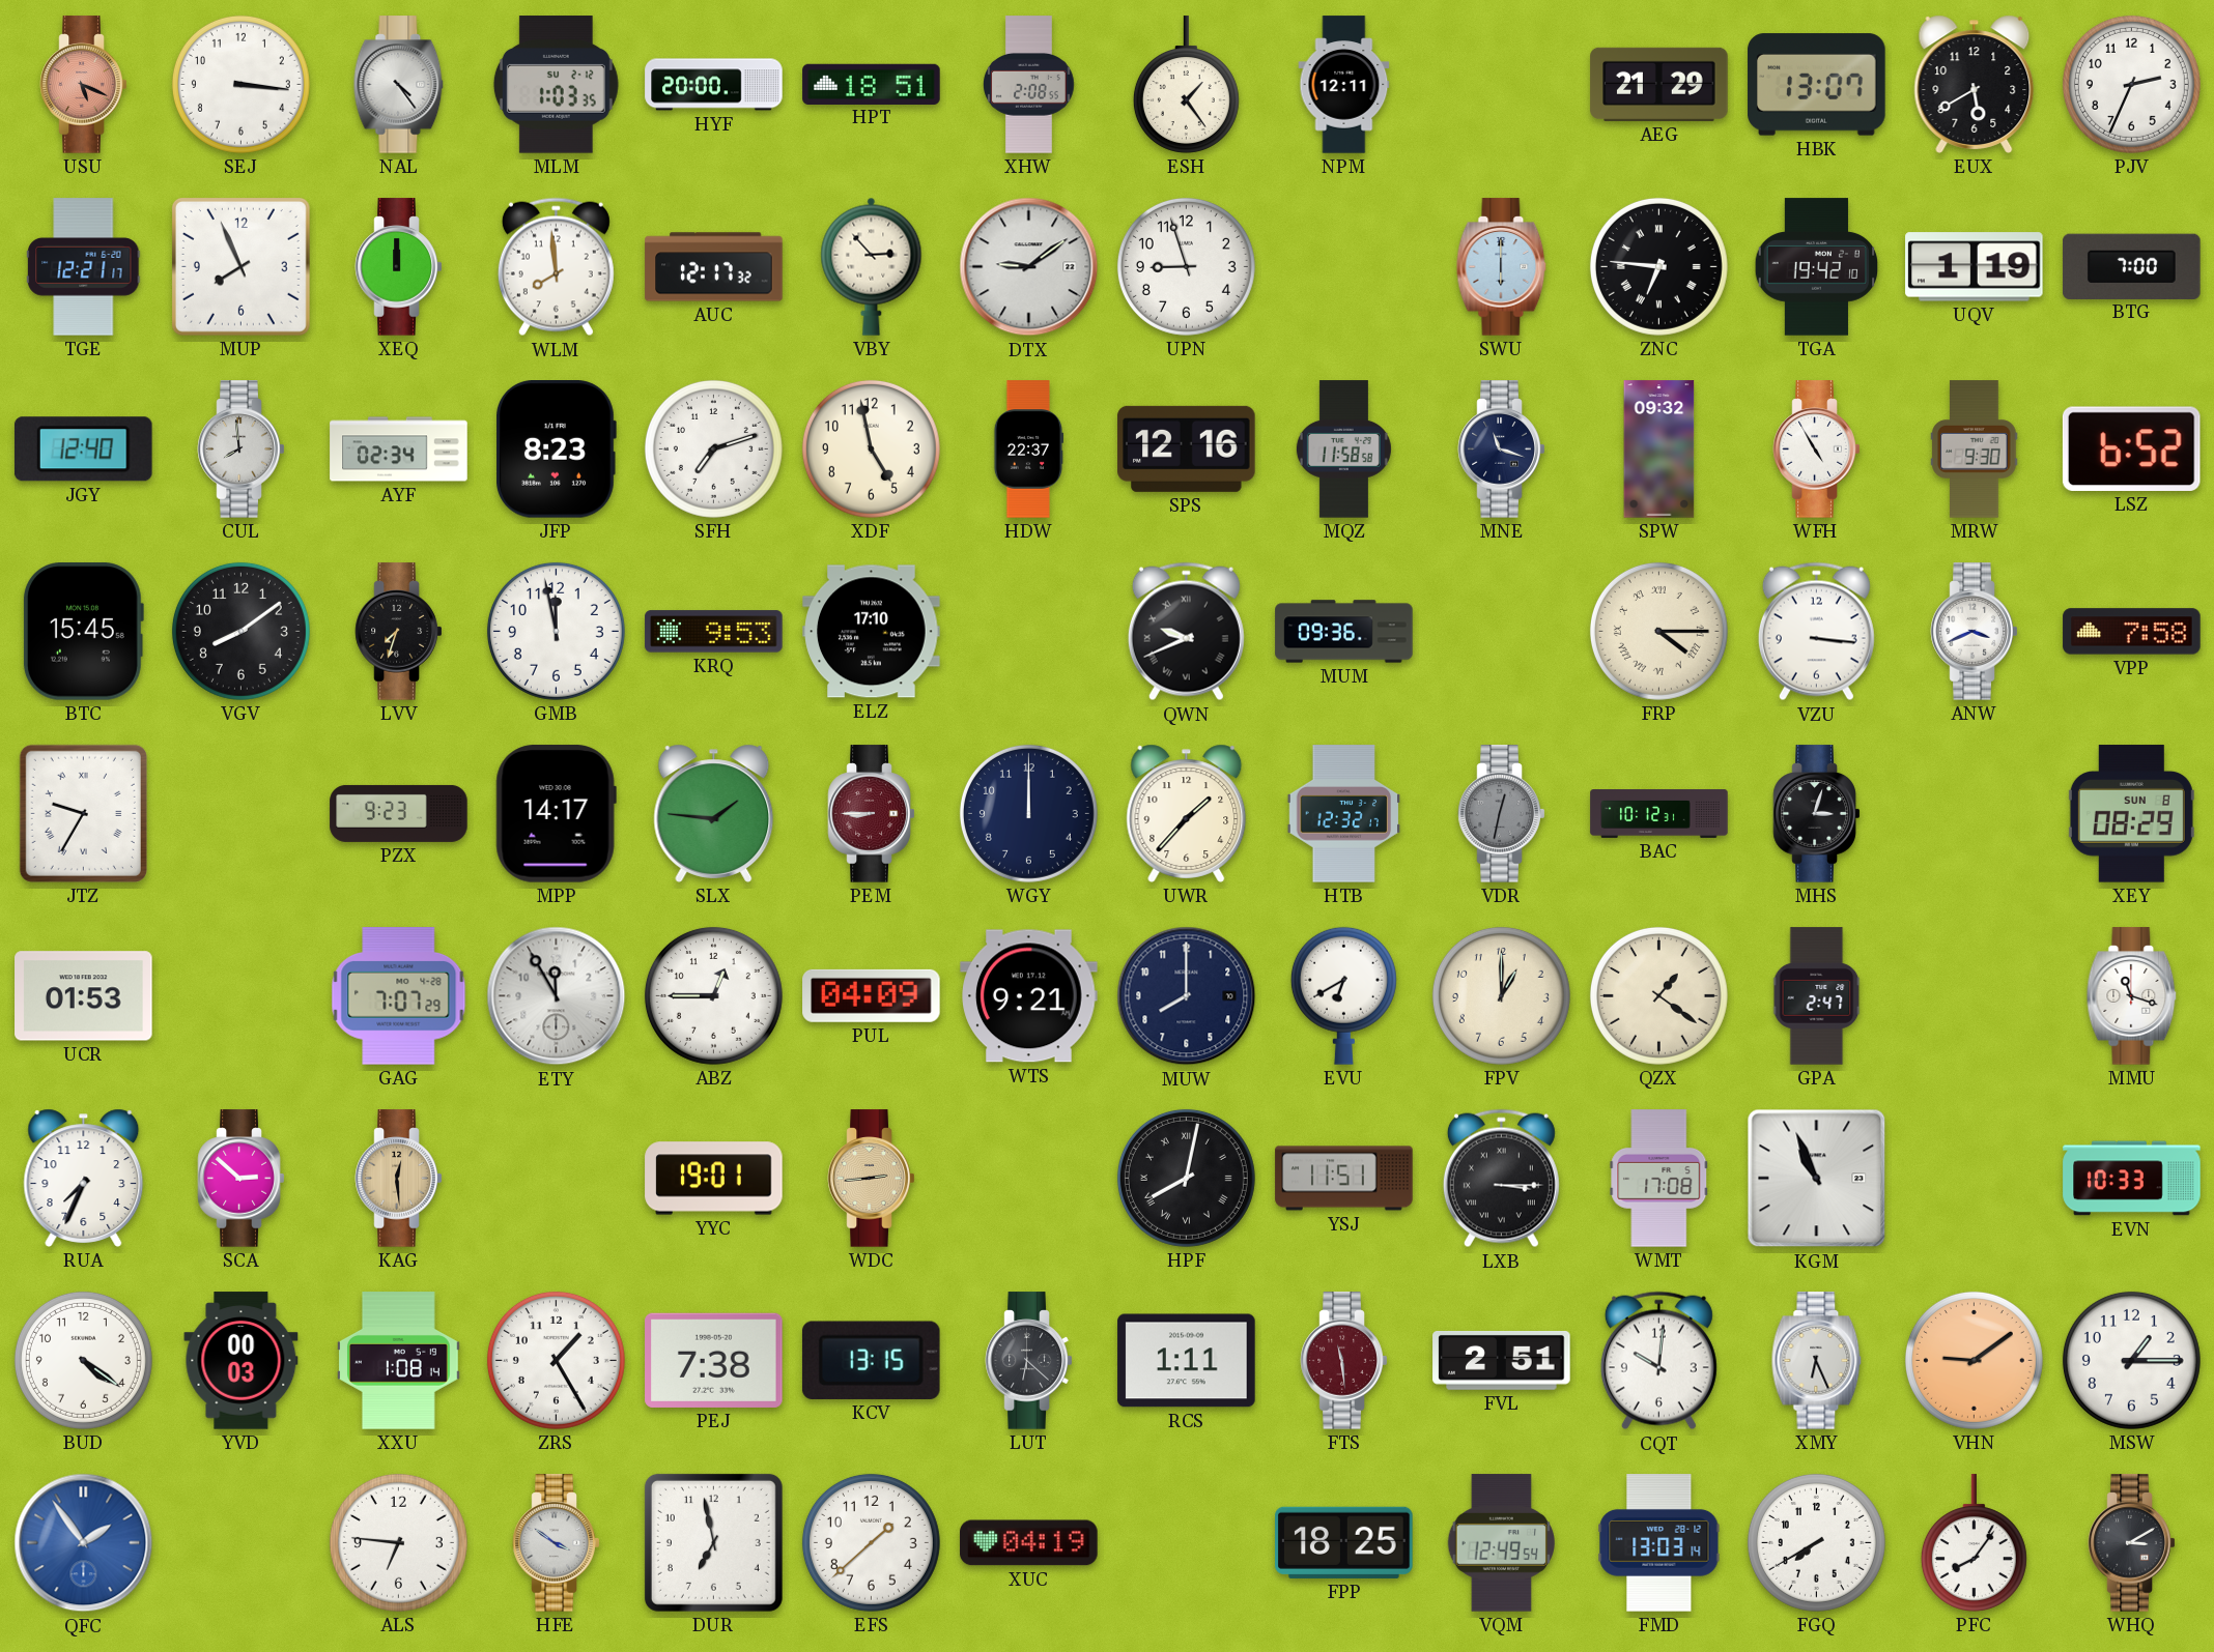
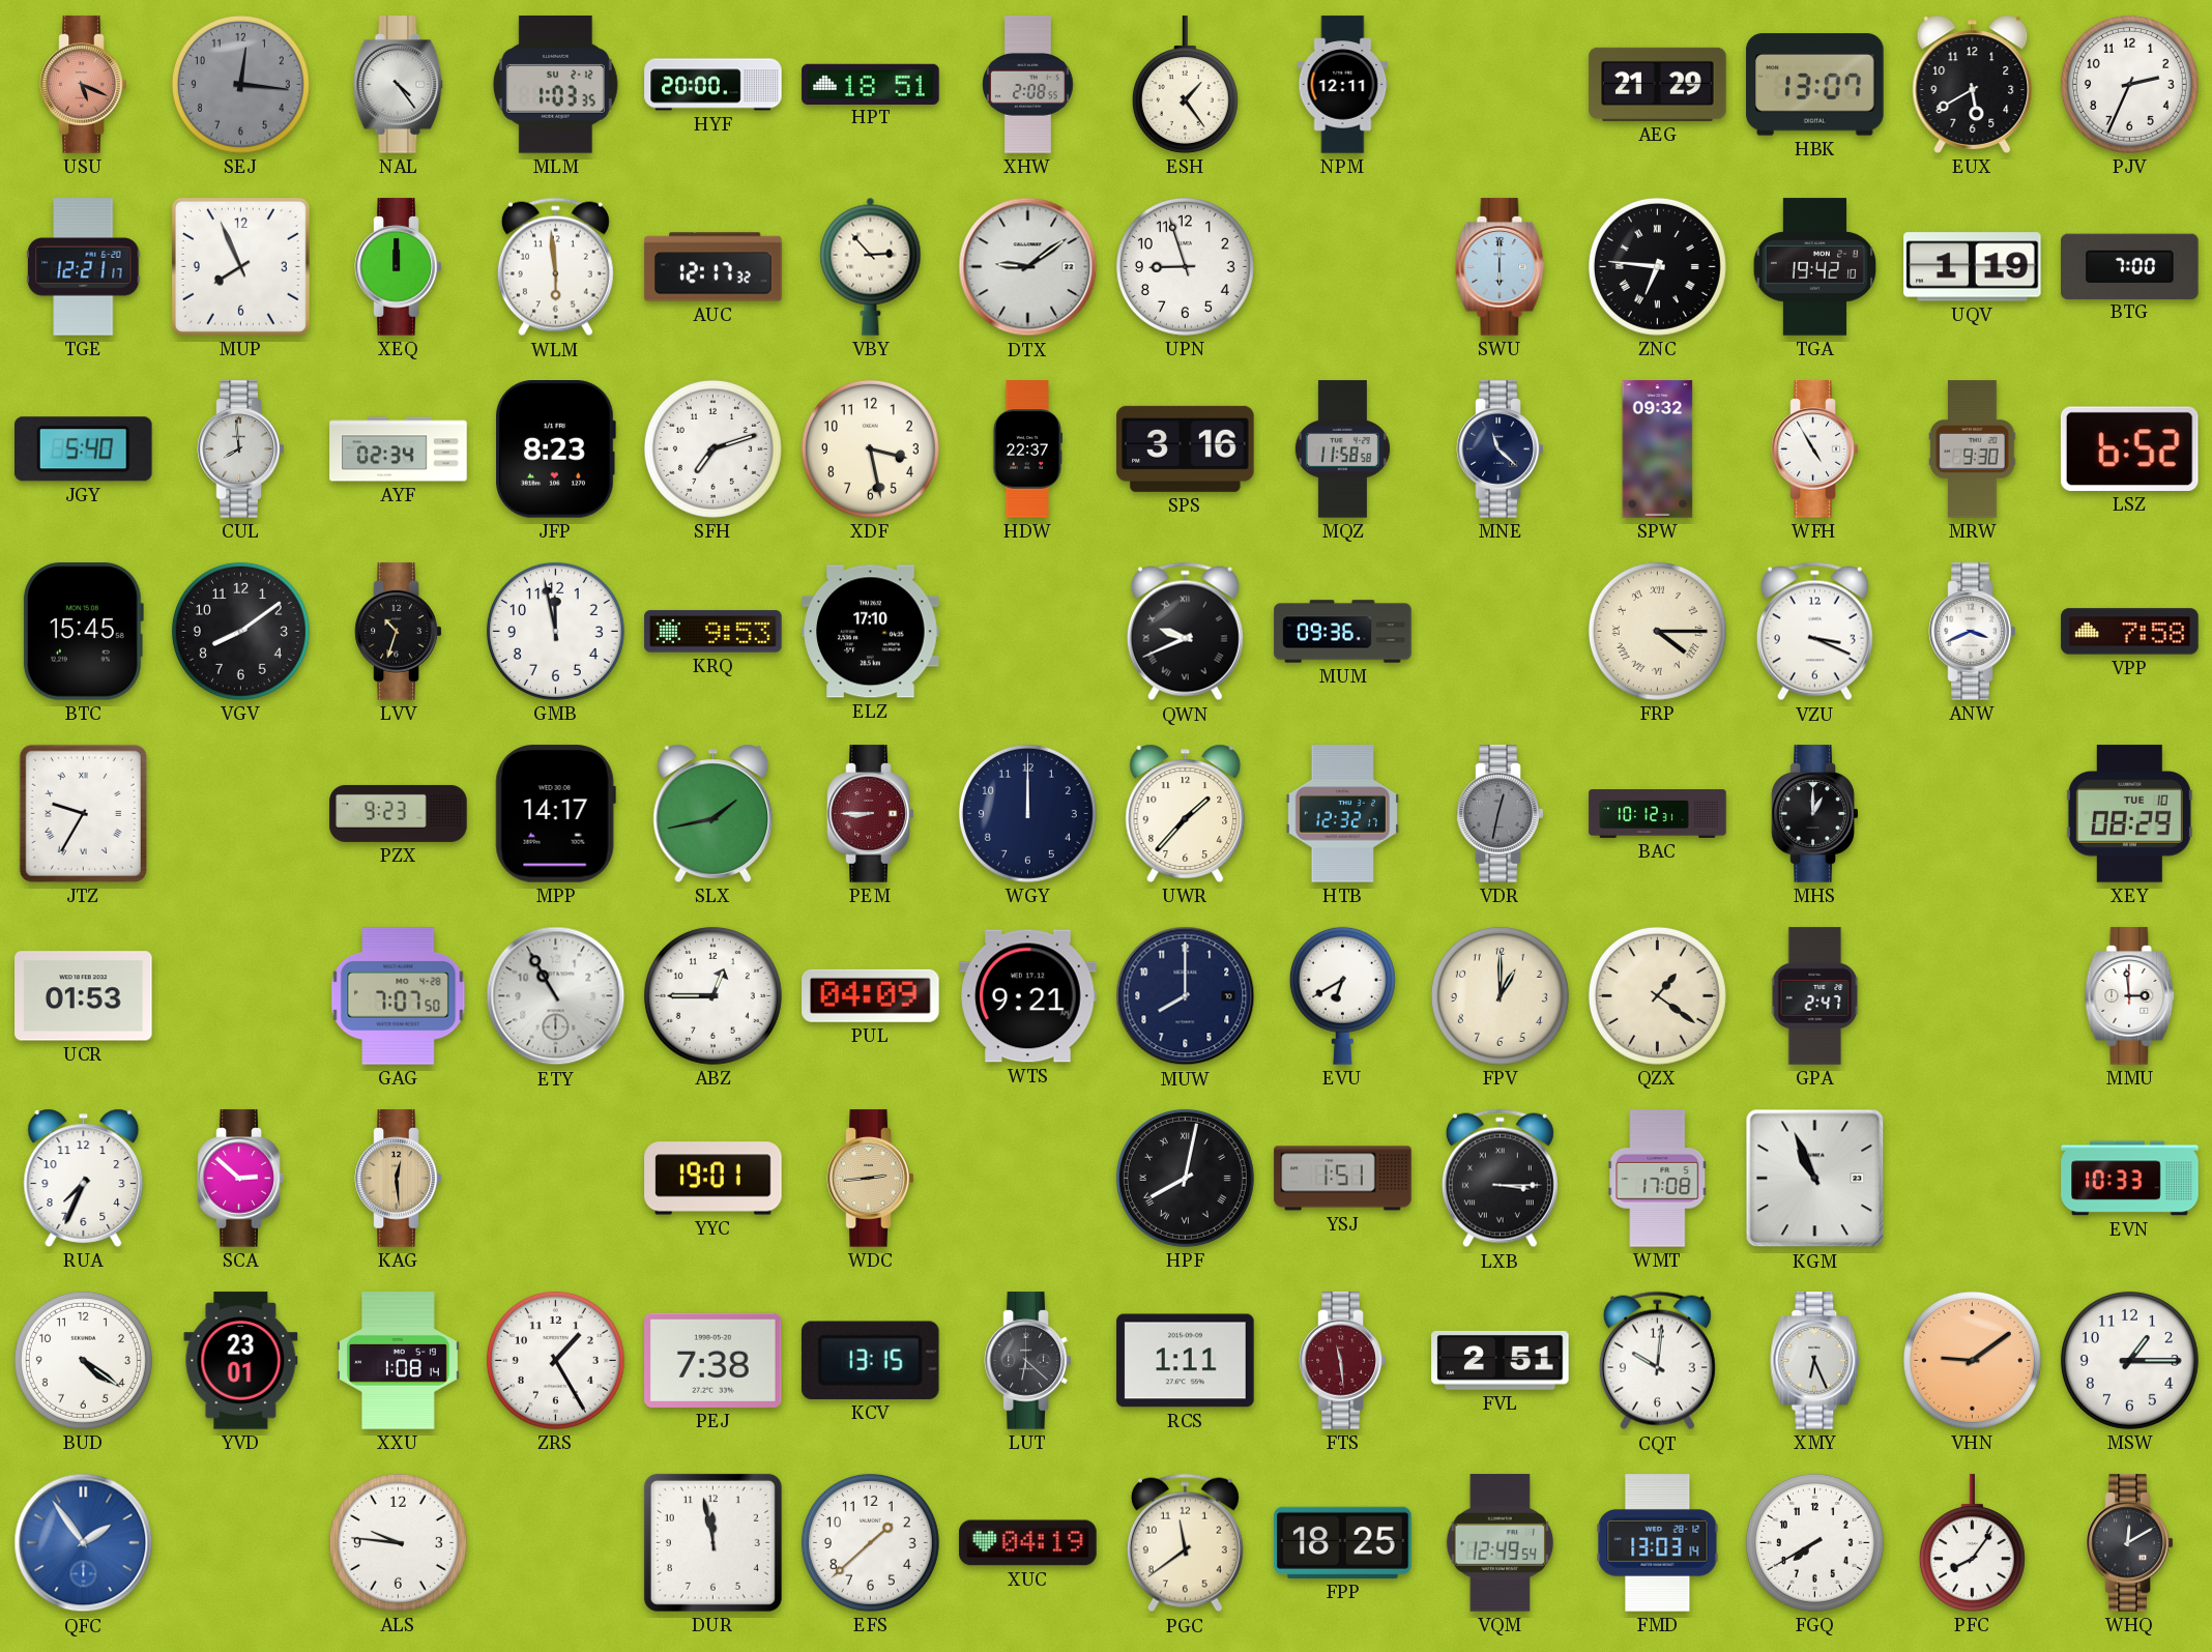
SEJ: 3:16 -> 12:16
SEJ dial: white -> grey
WLM: 7:59 -> 5:59
JGY: 12:40 -> 5:40
XDF: 4:58 -> 3:28
SPS: 12:16 -> 3:16
MNE: 11:18 -> 11:22
LVV: 7:33 -> 10:33
VZU: 3:16 -> 3:19
SLX: 1:46 -> 1:43
MHS: 3:03 -> 1:00
XEY date: SUN 8 -> TUE 10
GAG: 7:07:29 -> 7:07:50
ETY: 11:55 -> 10:55
MMU: 11:18 -> 2:59
YSJ: 11:51 -> 1:51
YVD: 00:03 -> 23:01
ALS: 6:46 -> 9:46
HFE: 3:51 -> none
DUR: 6:58 -> 11:58
PGC: none -> 11:39
WHQ: 3:10 -> 12:10
